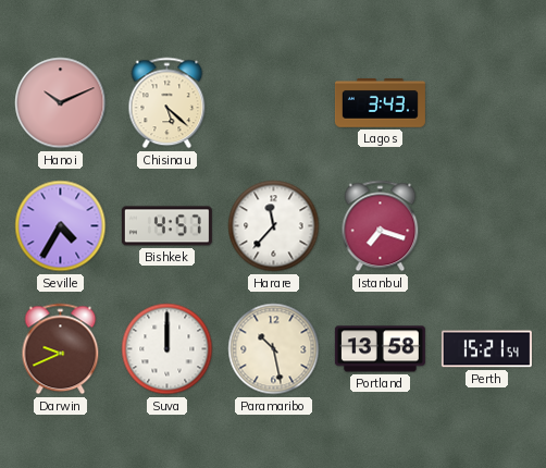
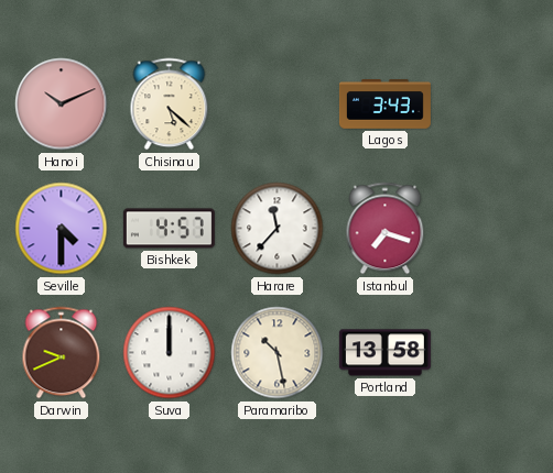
Seville: 4:35 -> 4:30
Perth: 15:21 -> none
